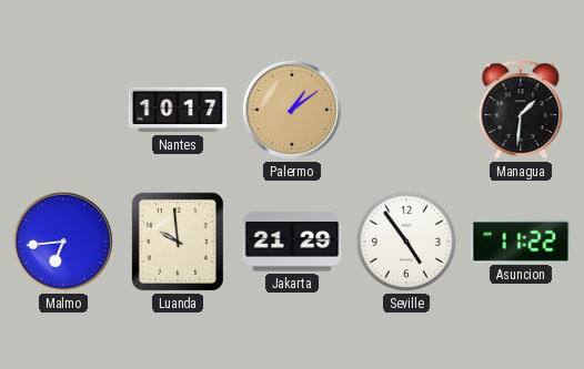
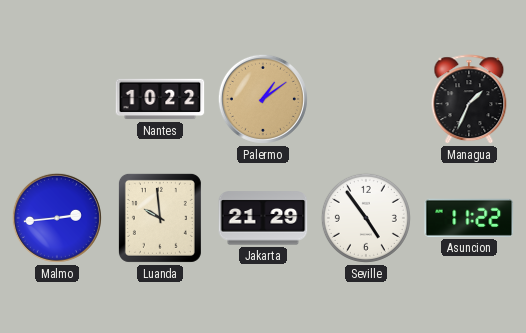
Nantes: 10:17 -> 10:22
Managua: 1:31 -> 1:34
Malmo: 6:44 -> 2:44
